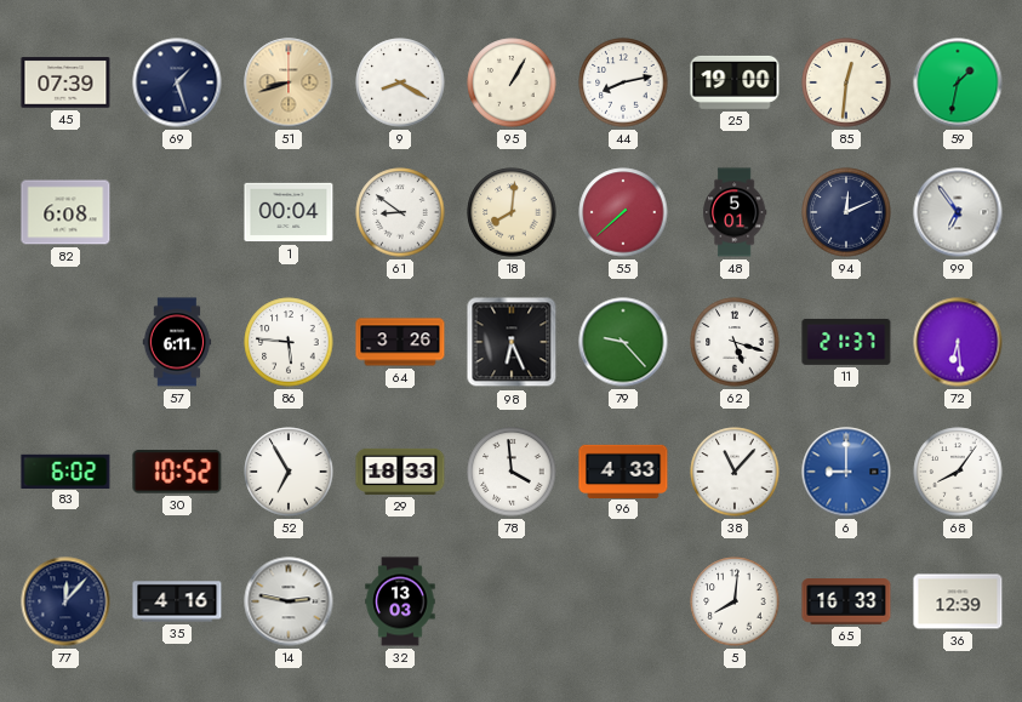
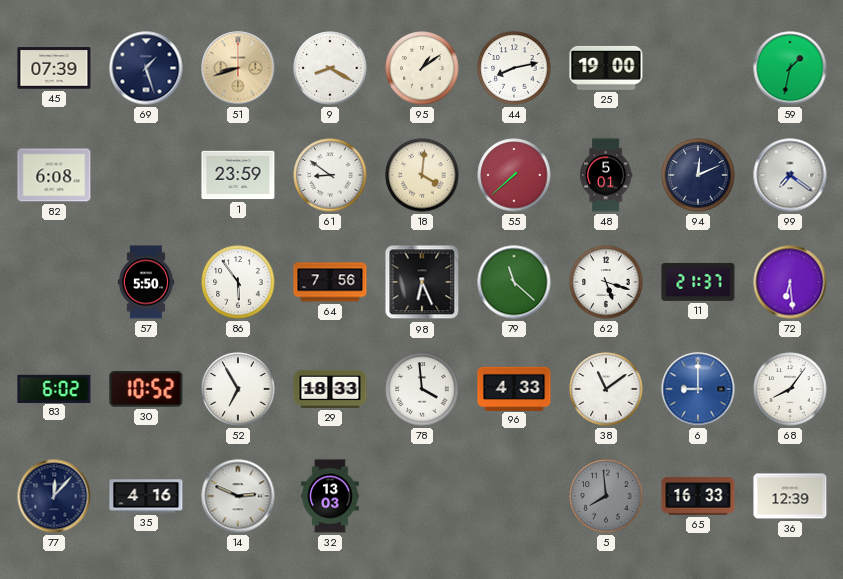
95: 1:05 -> 1:09
85: 12:31 -> none
1: 00:04 -> 23:59
18: 8:01 -> 4:01
99: 6:54 -> 7:21
57: 6:11 -> 5:50
86: 5:46 -> 5:54
64: 3:26 -> 7:56
79: 9:23 -> 11:22
38: 11:07 -> 11:09
14: 2:47 -> 2:49
5: 8:01 -> 7:59
5 dial: white -> grey
